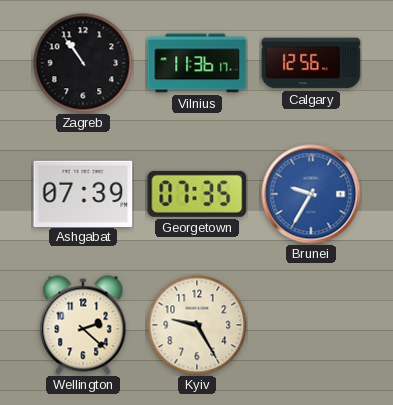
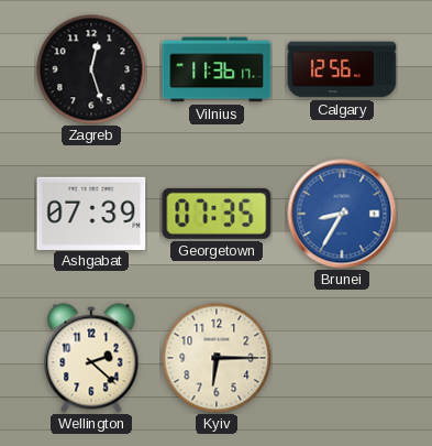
Zagreb: 10:54 -> 12:27
Brunei: 9:35 -> 8:35
Kyiv: 9:25 -> 6:15
